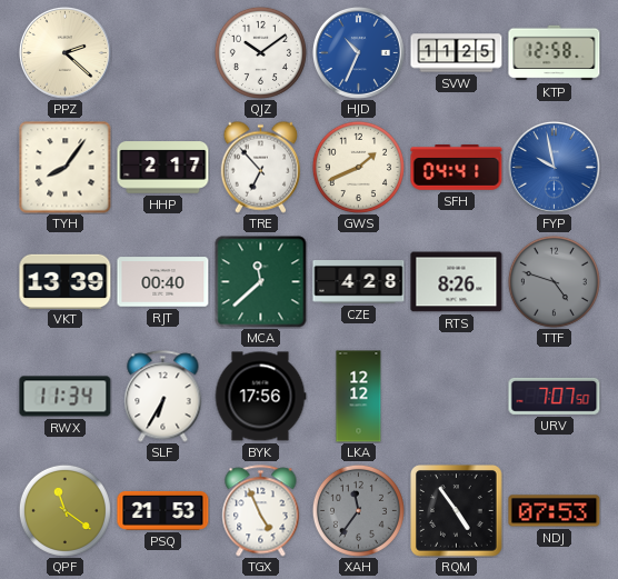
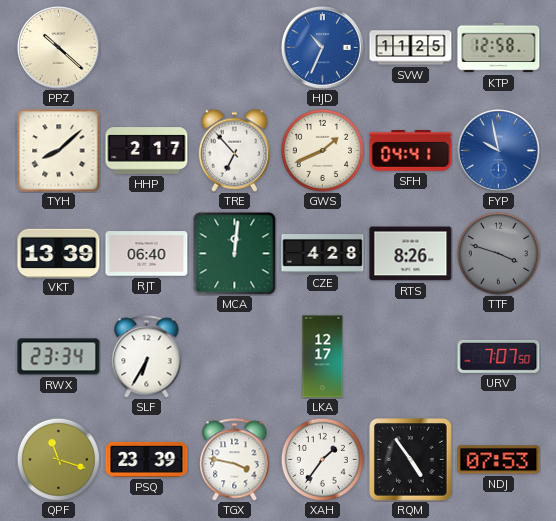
PPZ: 2:22 -> 10:22
QJZ: 10:09 -> none
TYH: 8:06 -> 8:08
RJT: 00:40 -> 06:40
MCA: 11:38 -> 12:01
TTF: 4:48 -> 3:48
RWX: 11:34 -> 23:34
BYK: 17:56 -> none
LKA: 12:12 -> 12:17
QPF: 11:21 -> 11:18
PSQ: 21:53 -> 23:39
TGX: 4:56 -> 3:47
XAH: 11:36 -> 1:36
XAH dial: grey -> white
